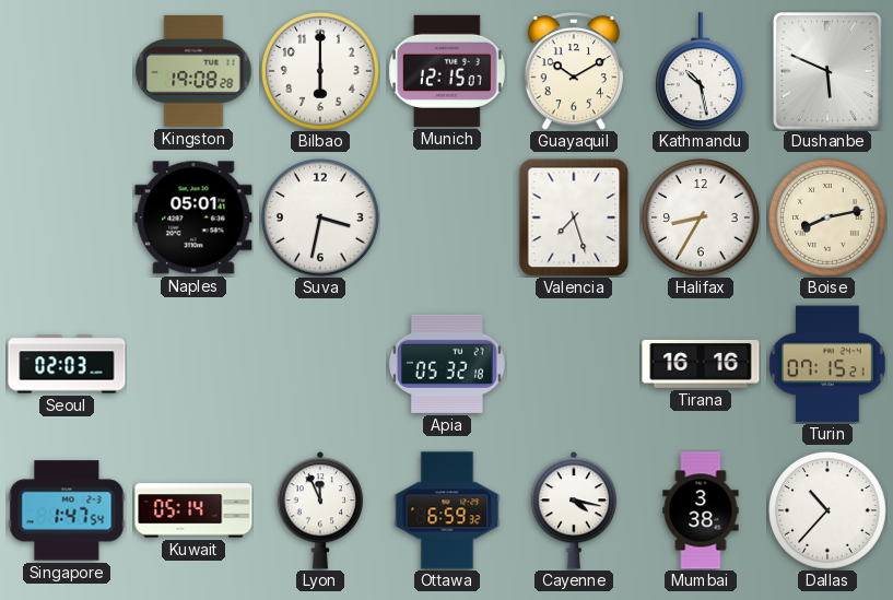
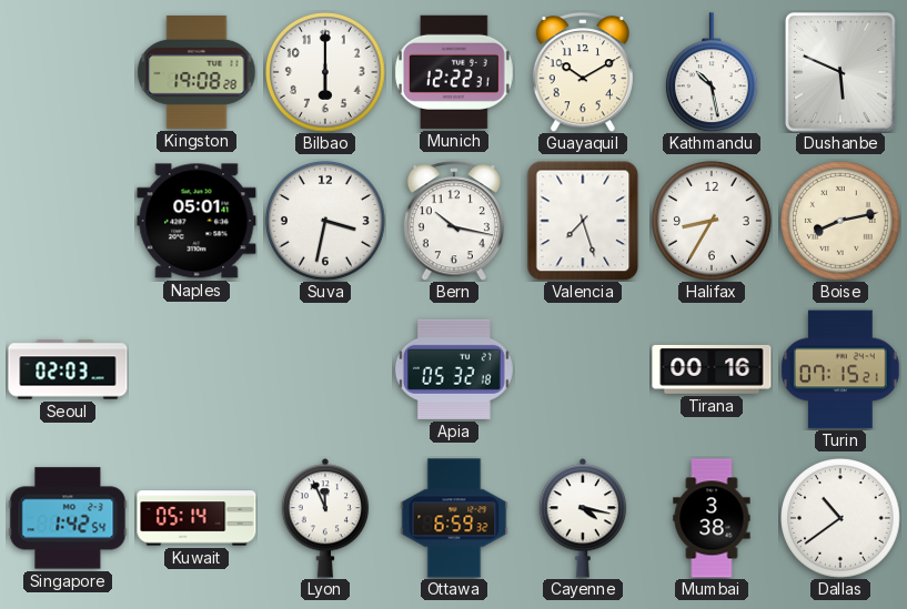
Munich: 12:15 -> 12:22
Bern: none -> 10:17
Tirana: 16:16 -> 00:16
Singapore: 1:47 -> 1:42
Dallas: 10:37 -> 10:39
